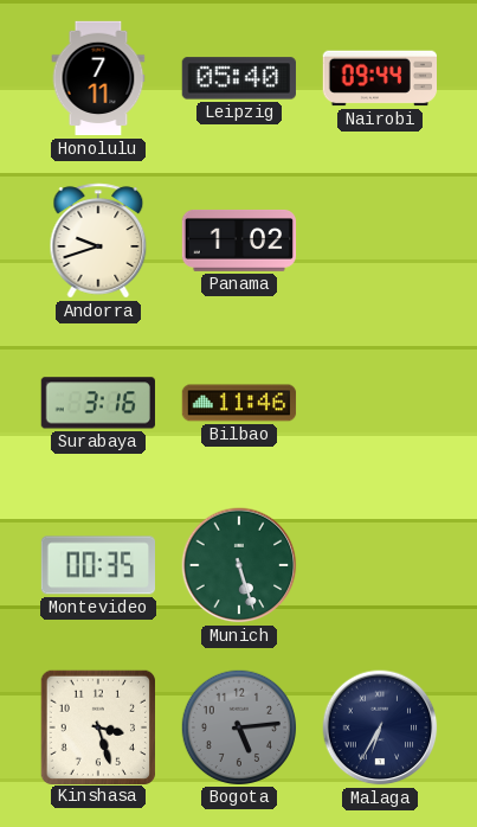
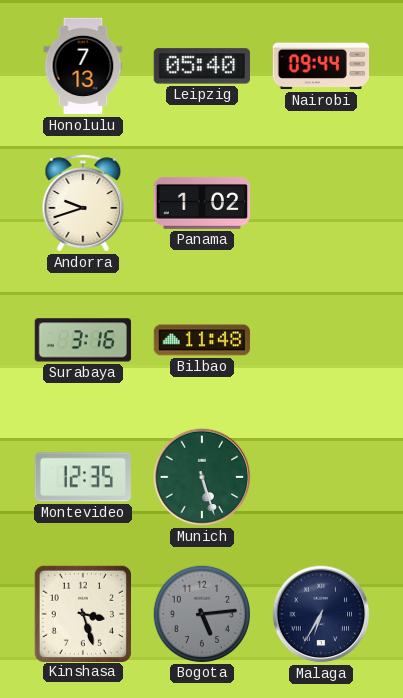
Honolulu: 7:11 -> 7:13
Bilbao: 11:46 -> 11:48
Montevideo: 00:35 -> 12:35
